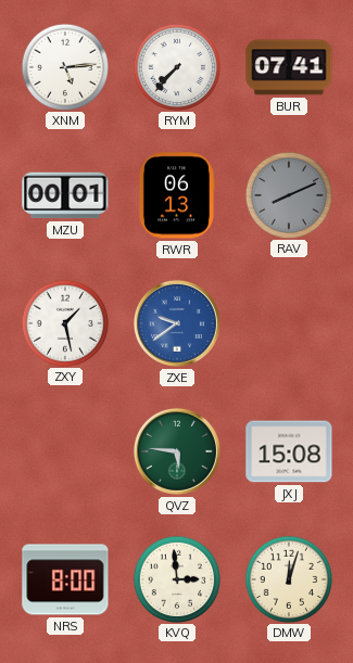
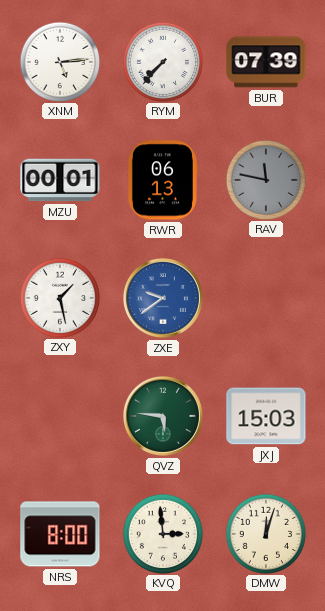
BUR: 07:41 -> 07:39
RAV: 8:11 -> 11:47
JXJ: 15:08 -> 15:03
